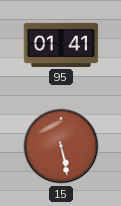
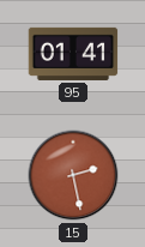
15: 5:28 -> 2:28
